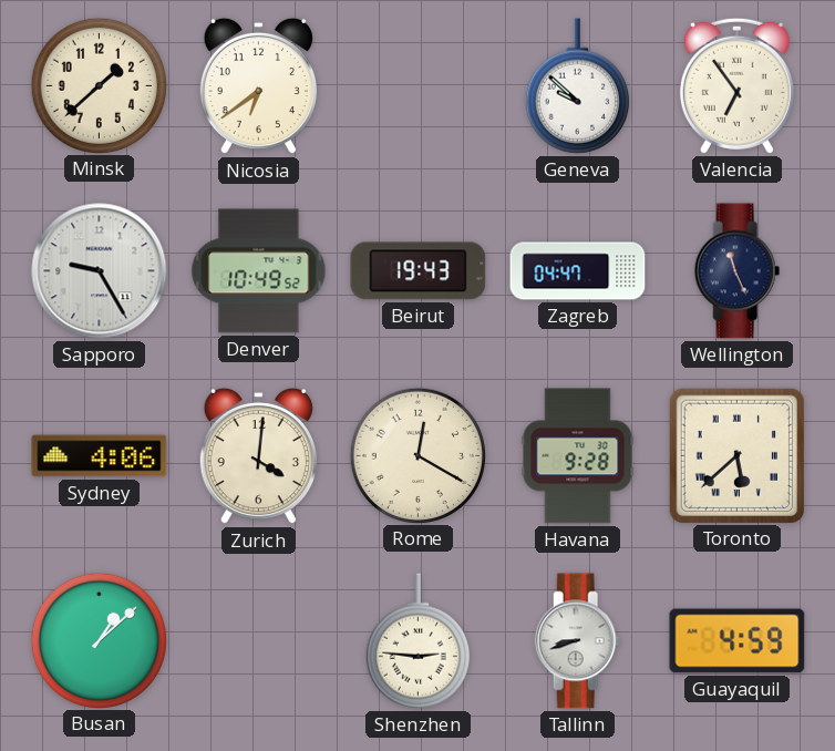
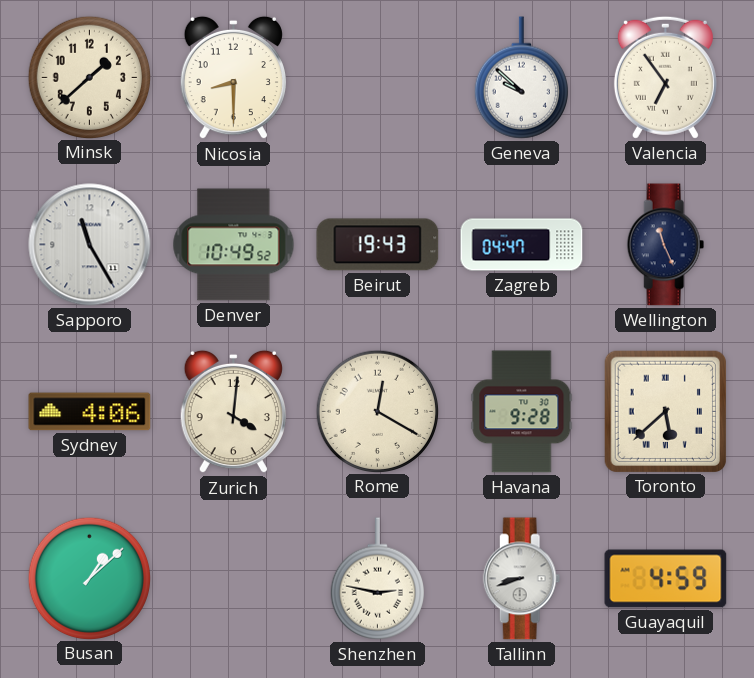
Nicosia: 6:39 -> 8:30
Sapporo: 9:25 -> 11:25
Shenzhen: 2:46 -> 2:47
